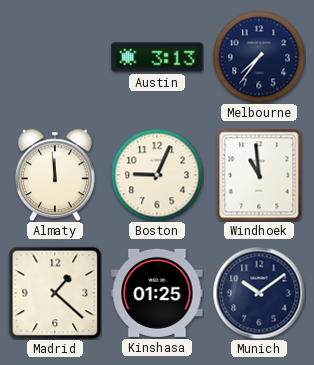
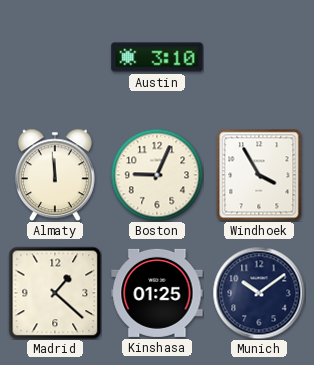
Austin: 3:13 -> 3:10
Melbourne: 7:36 -> none
Windhoek: 10:59 -> 3:55
